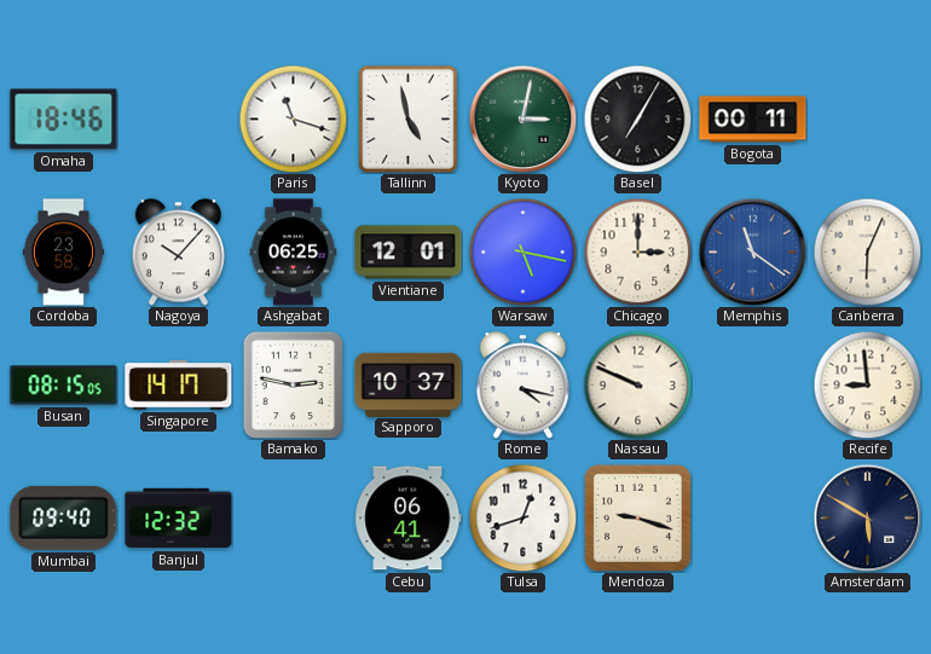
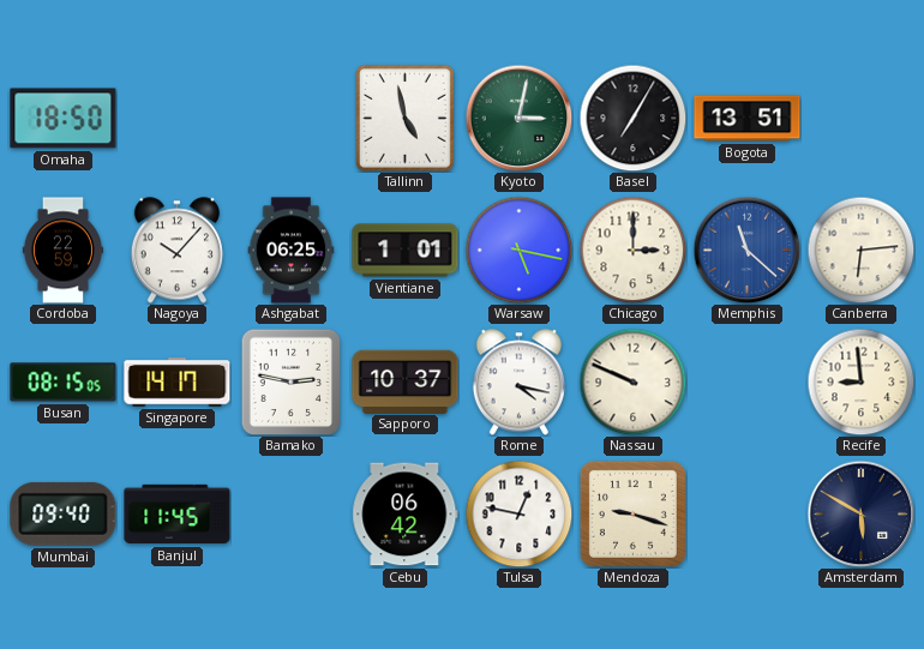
Omaha: 18:46 -> 18:50
Paris: 11:18 -> none
Bogota: 00:11 -> 13:51
Cordoba: 23:58 -> 22:59
Vientiane: 12:01 -> 1:01
Memphis: 11:21 -> 11:22
Canberra: 6:04 -> 6:14
Banjul: 12:32 -> 11:45
Cebu: 06:41 -> 06:42
Tulsa: 12:42 -> 12:47
